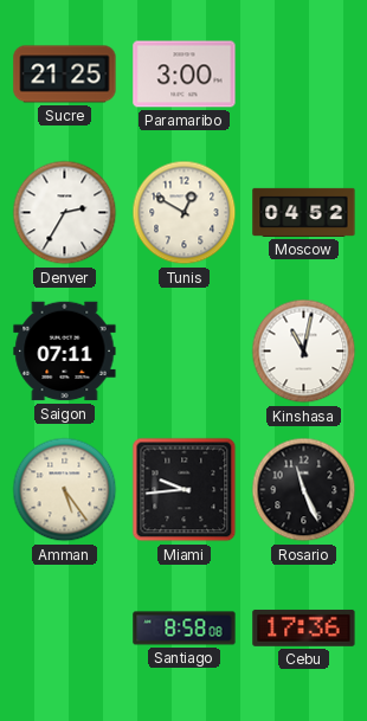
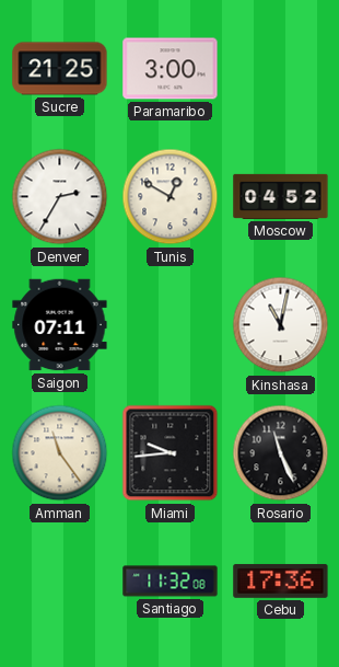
Amman: 5:24 -> 11:24
Santiago: 8:58 -> 11:32
